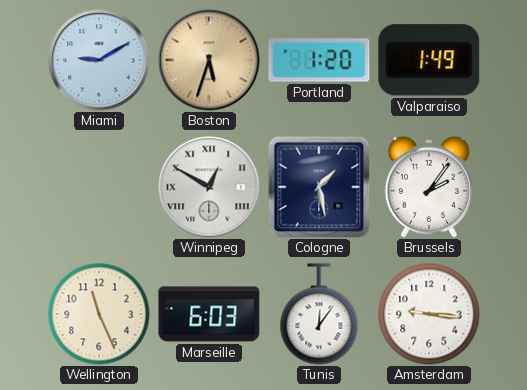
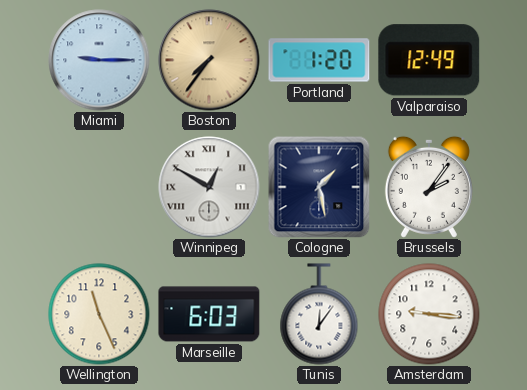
Miami: 9:10 -> 9:15
Boston: 5:33 -> 7:36
Valparaiso: 1:49 -> 12:49
